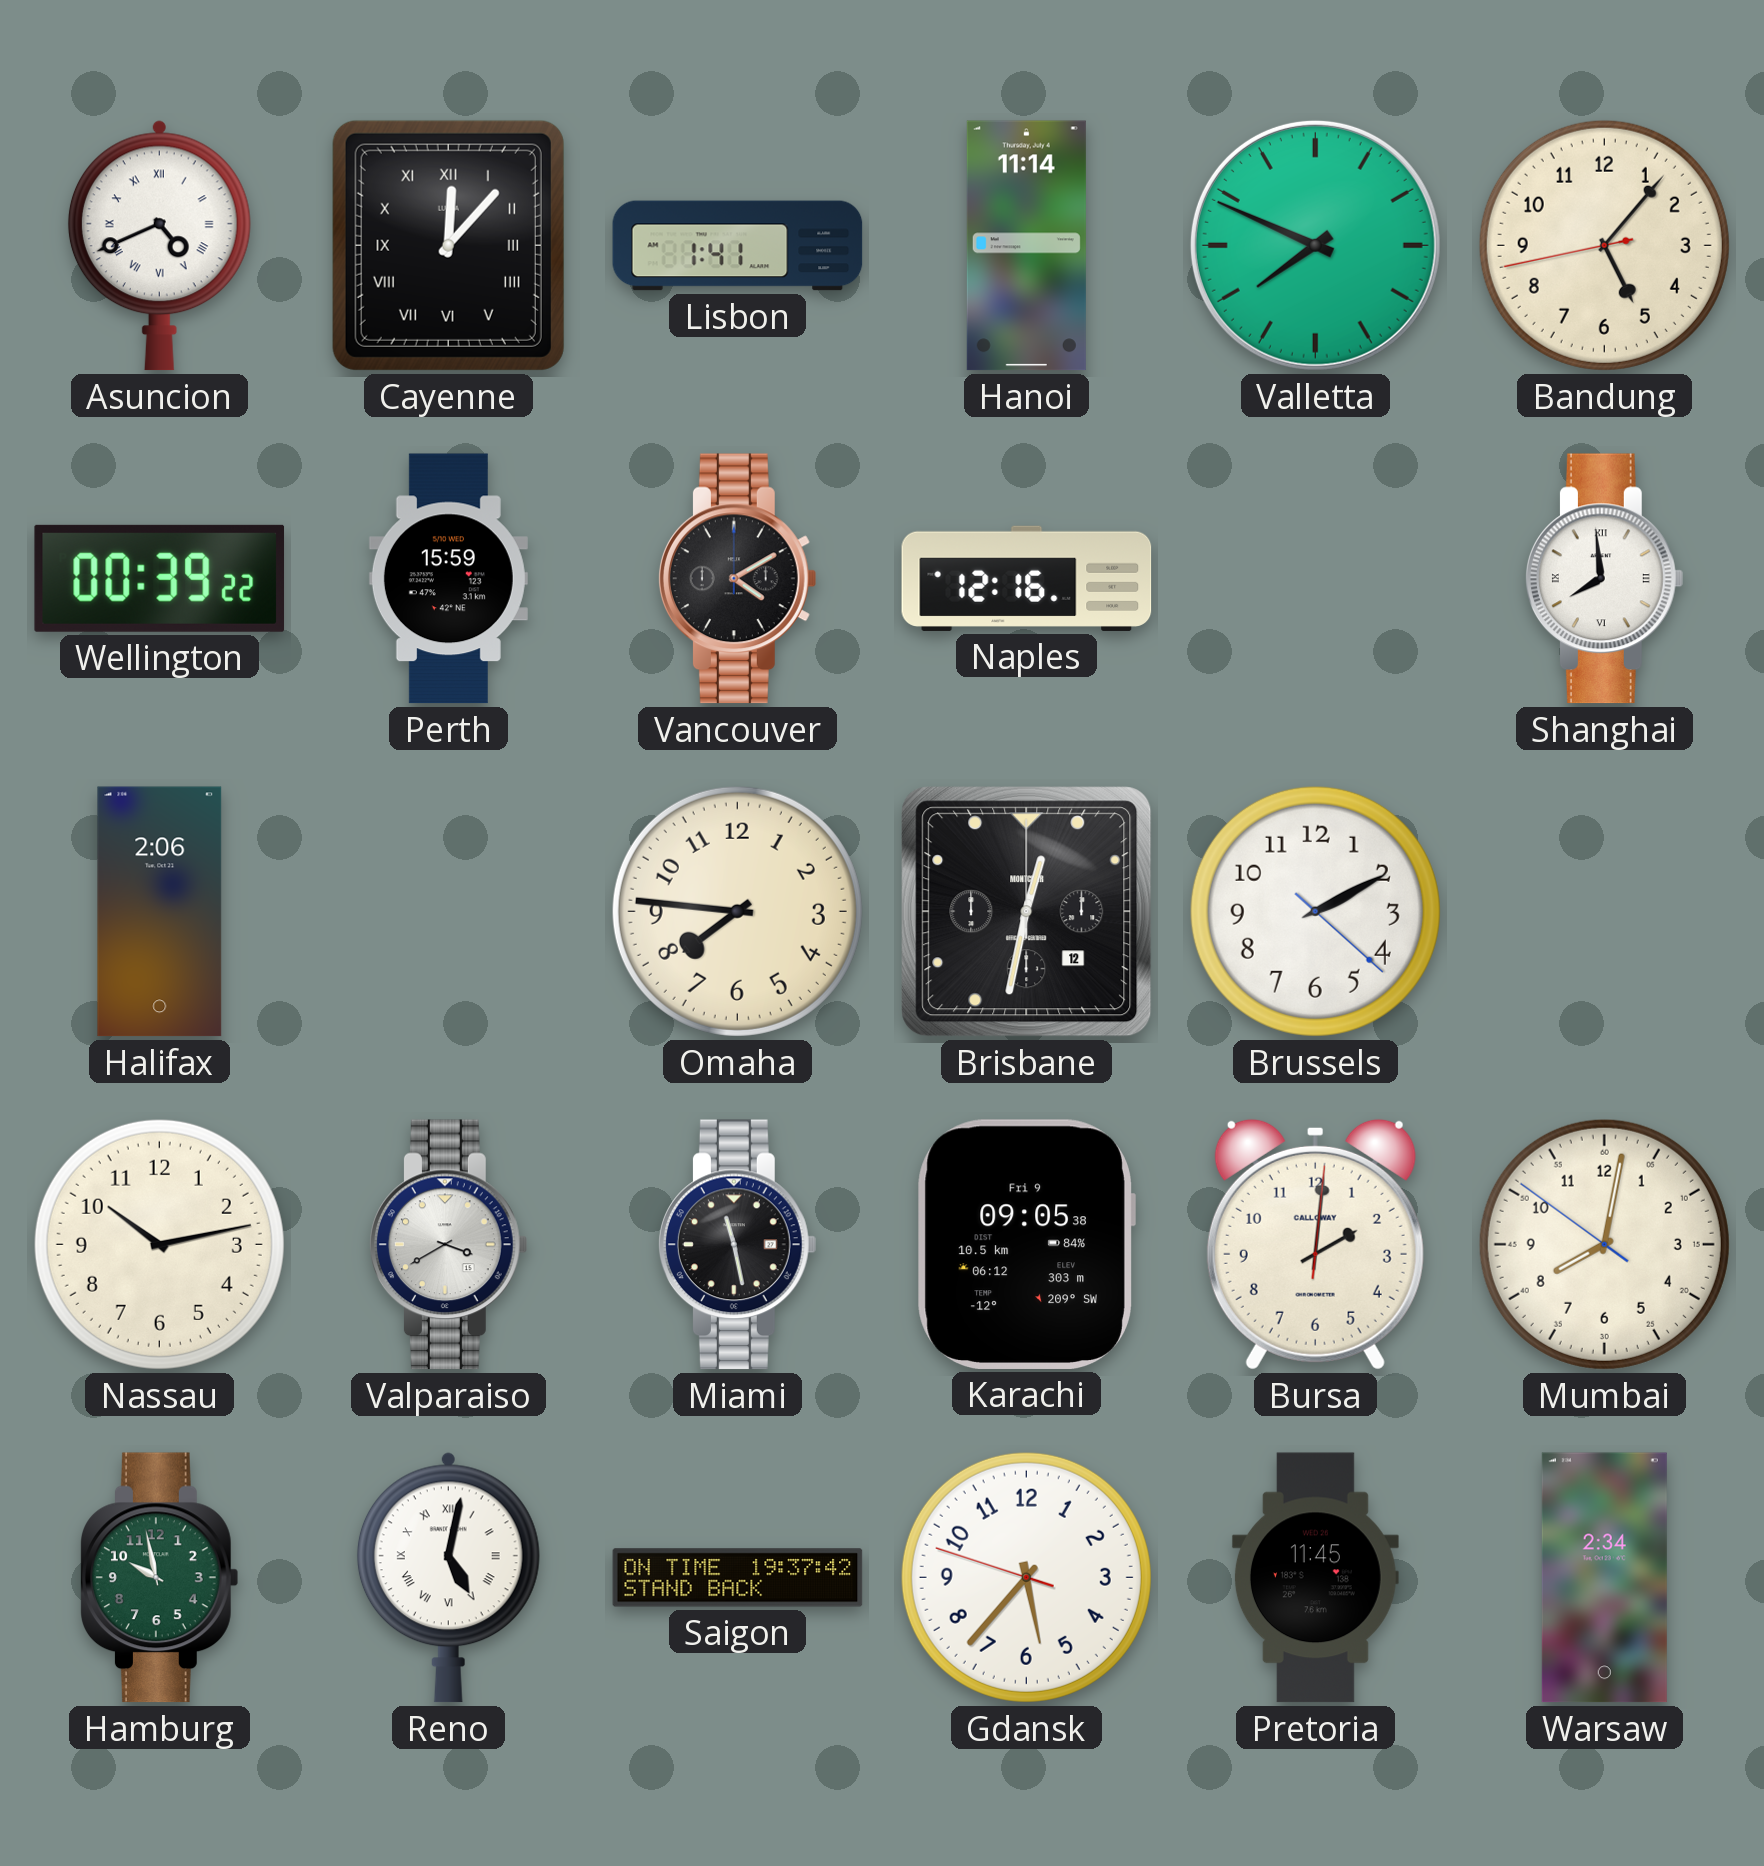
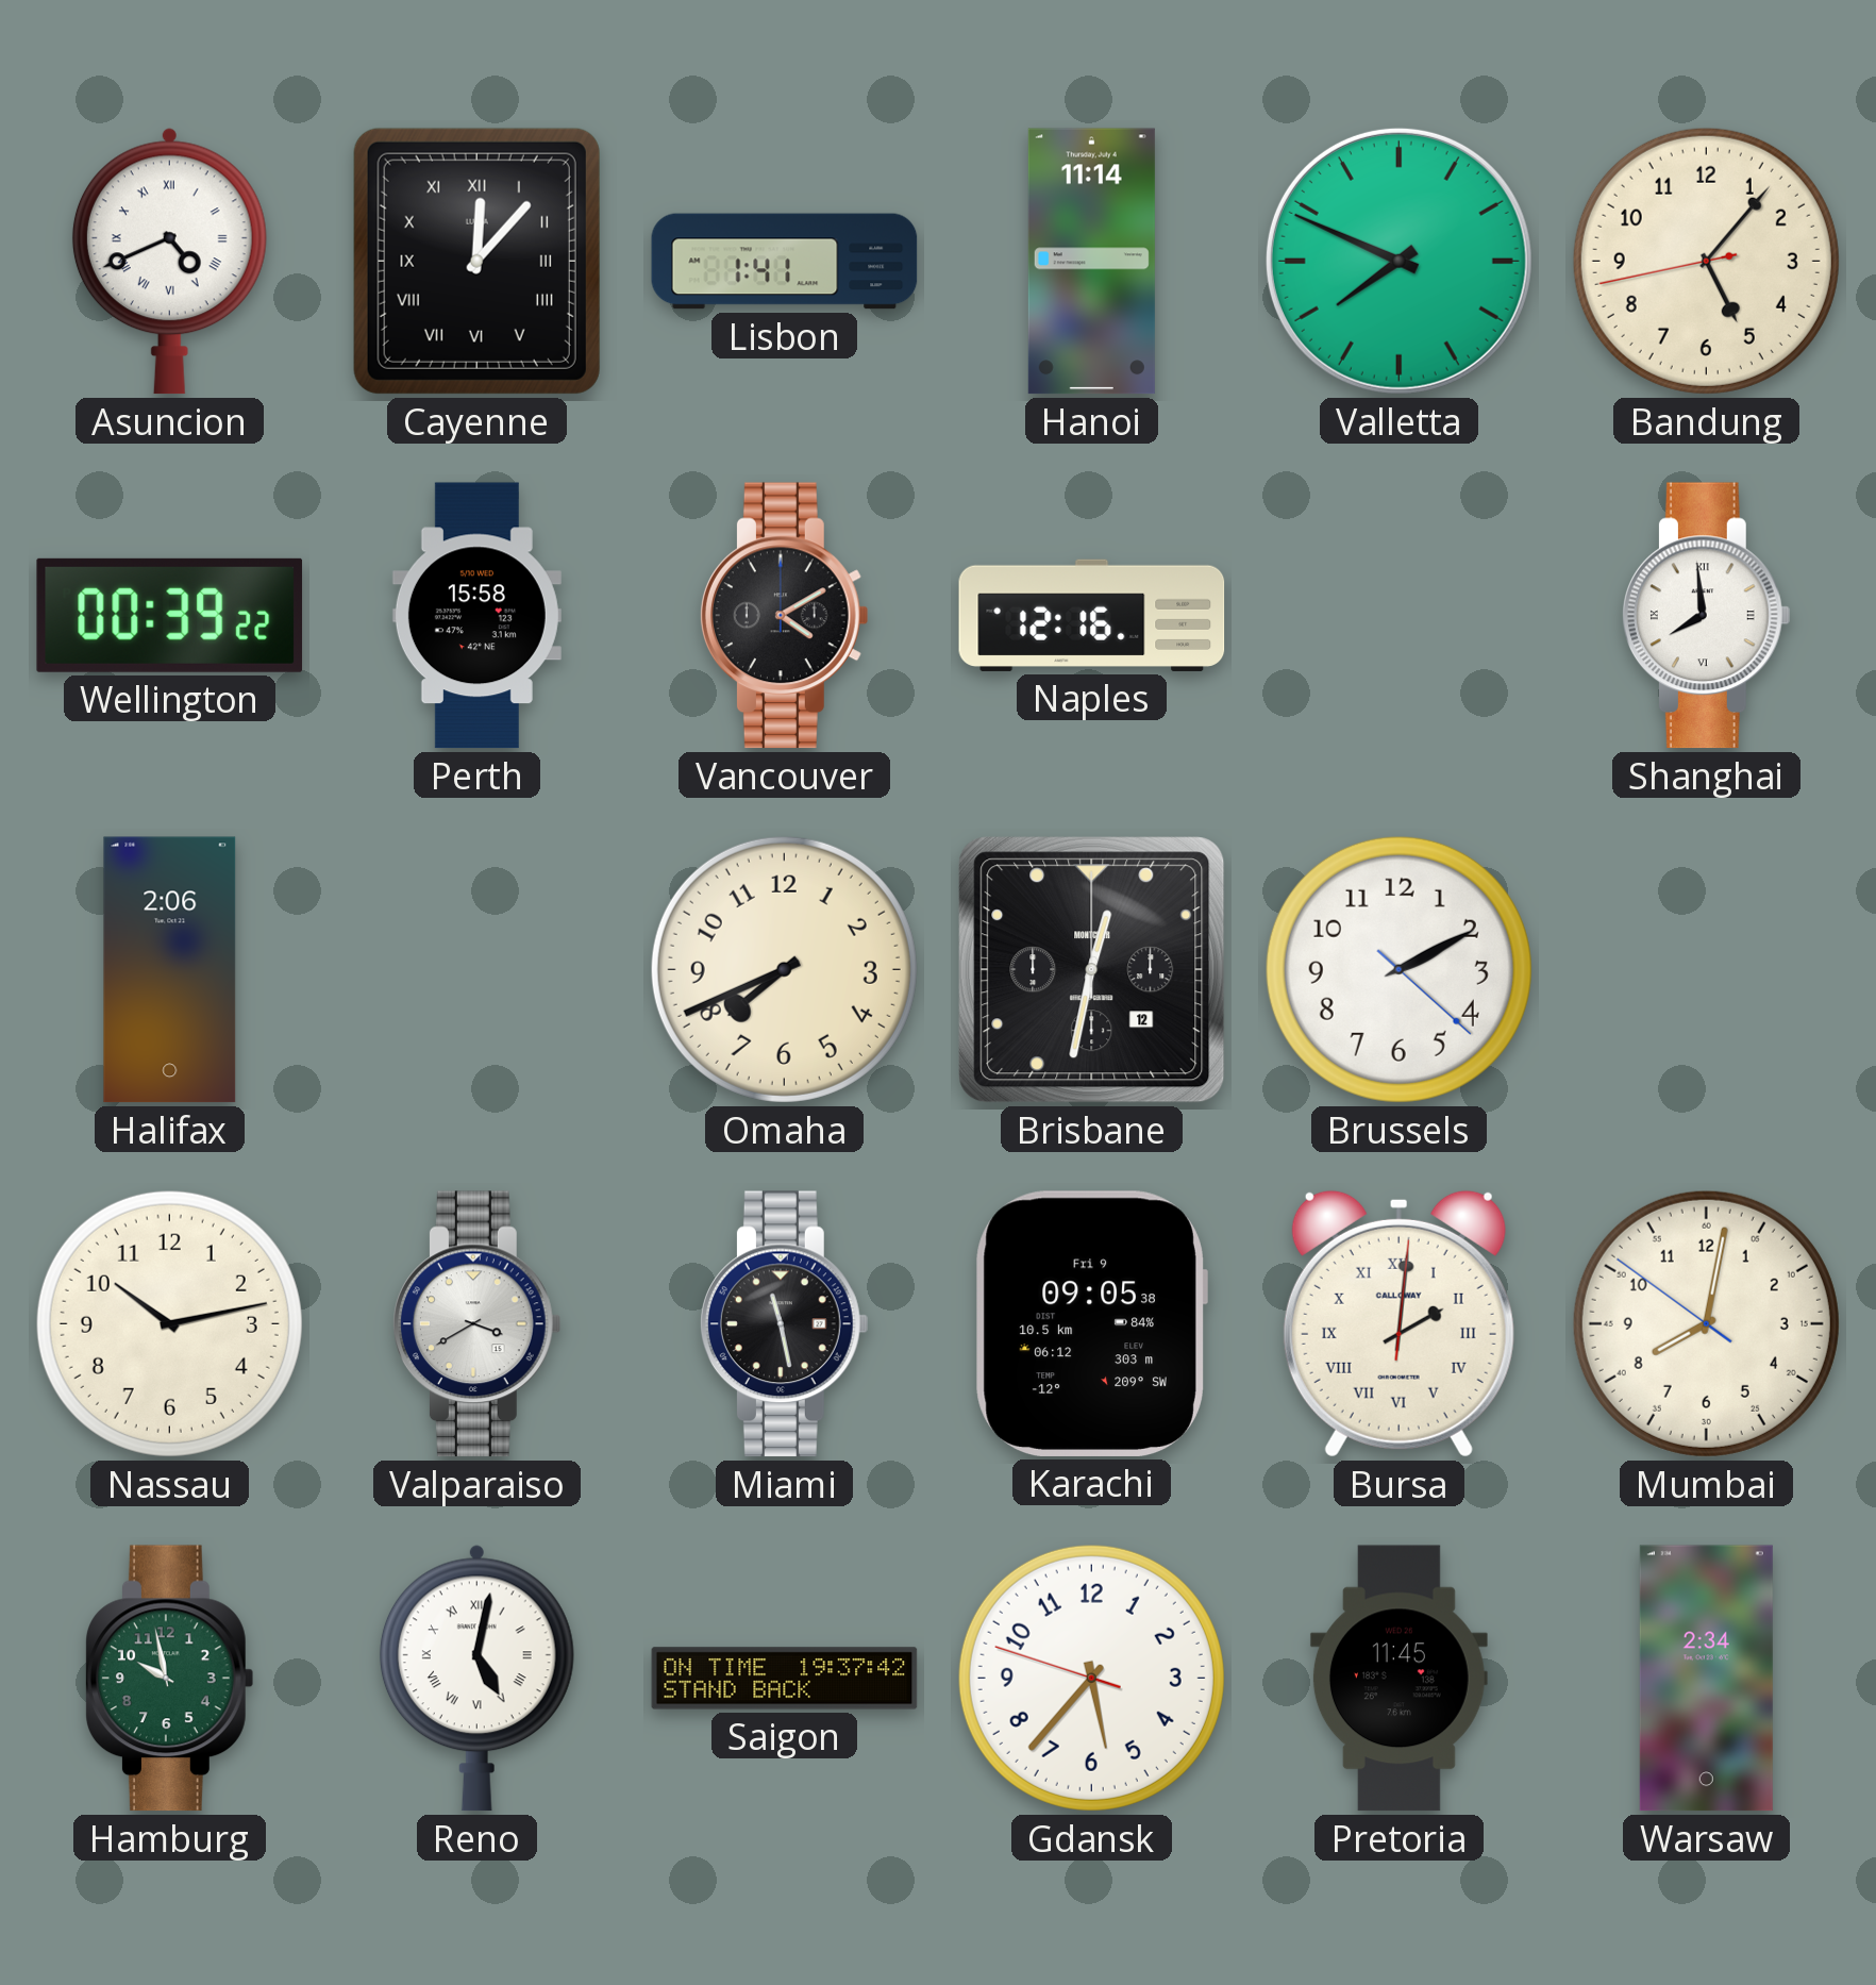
Perth: 15:59 -> 15:58
Omaha: 7:46 -> 7:41
Bursa numerals: Arabic -> Roman
